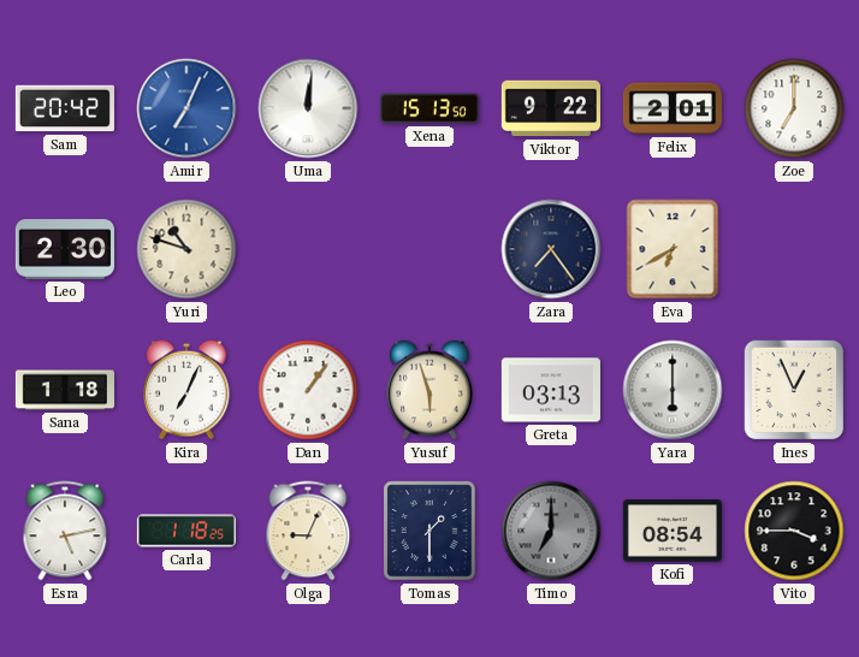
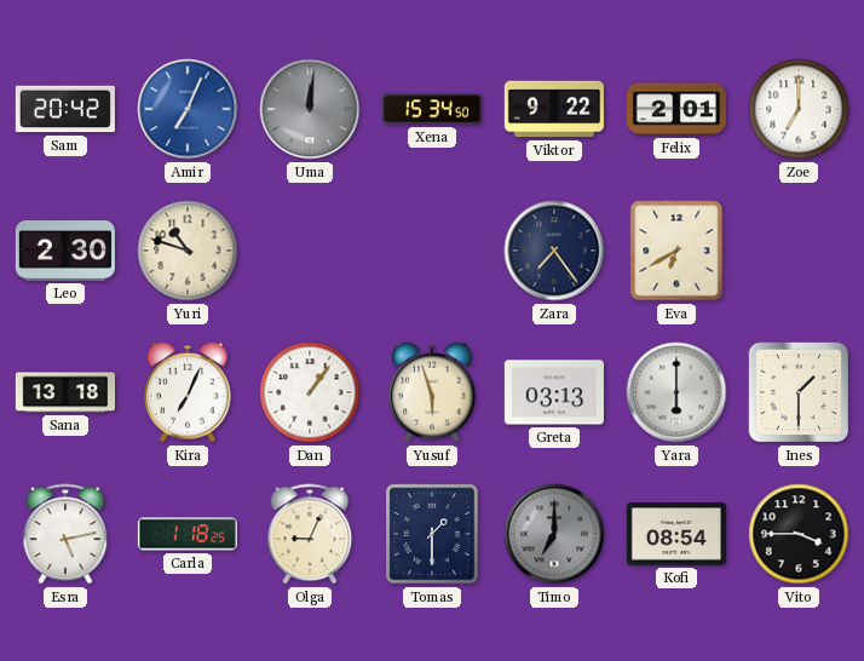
Uma dial: white -> grey
Xena: 15:13 -> 15:34
Sana: 1:18 -> 13:18
Ines: 12:56 -> 1:30
